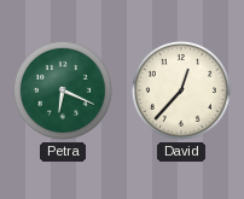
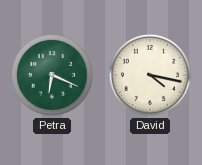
David: 12:37 -> 4:17
